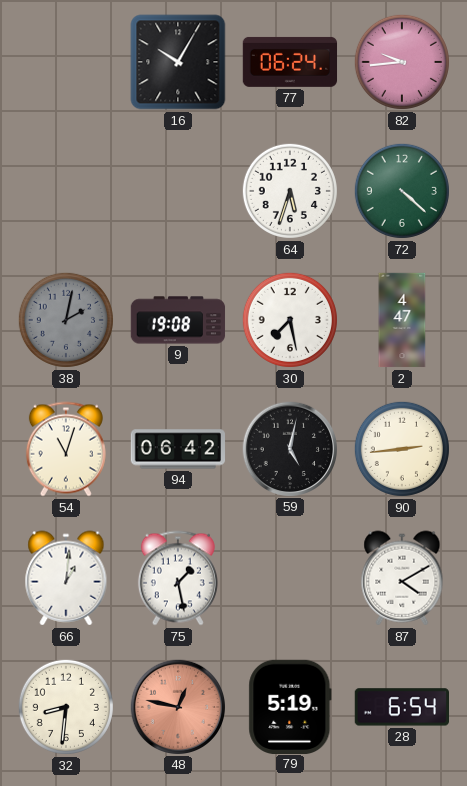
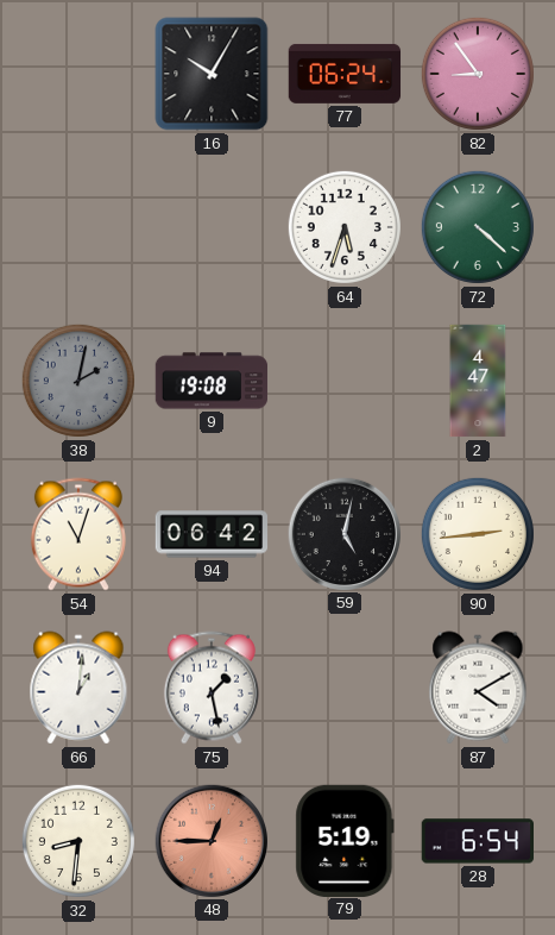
82: 9:44 -> 8:54
30: 7:28 -> none
48: 12:47 -> 12:45
